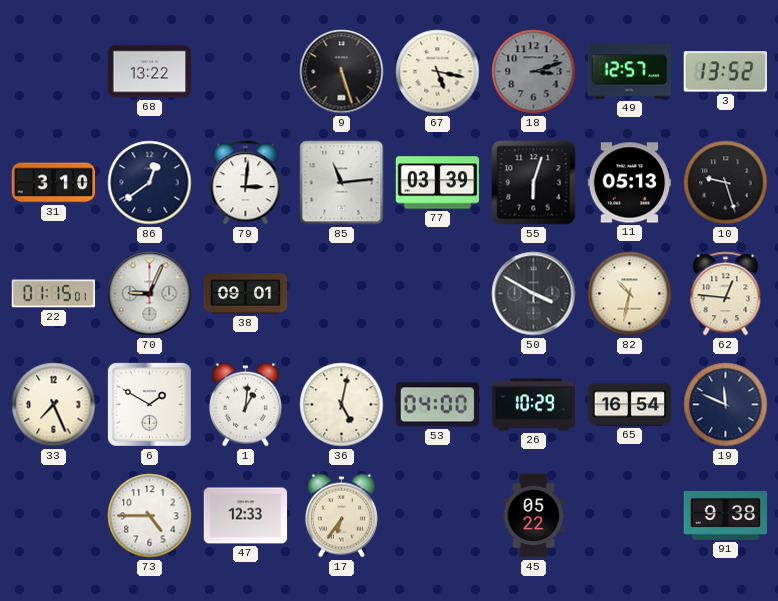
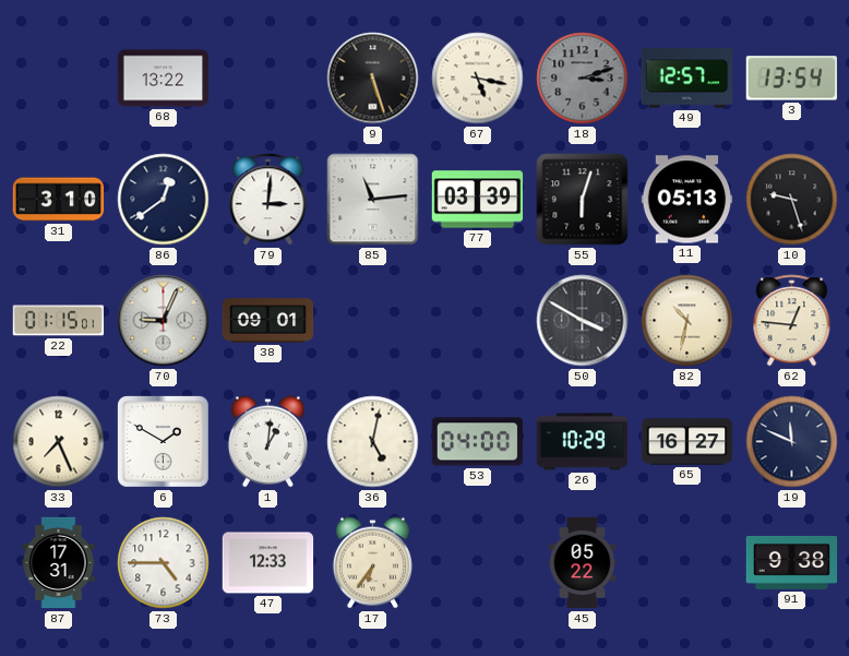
3: 13:52 -> 13:54
65: 16:54 -> 16:27
87: none -> 17:31
